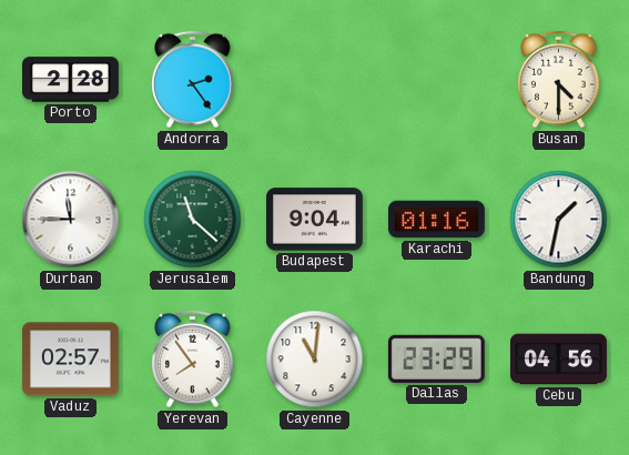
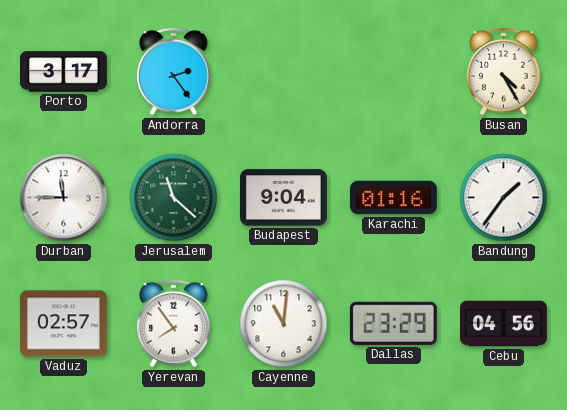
Porto: 2:28 -> 3:17
Busan: 4:30 -> 4:25
Bandung: 1:32 -> 1:36
